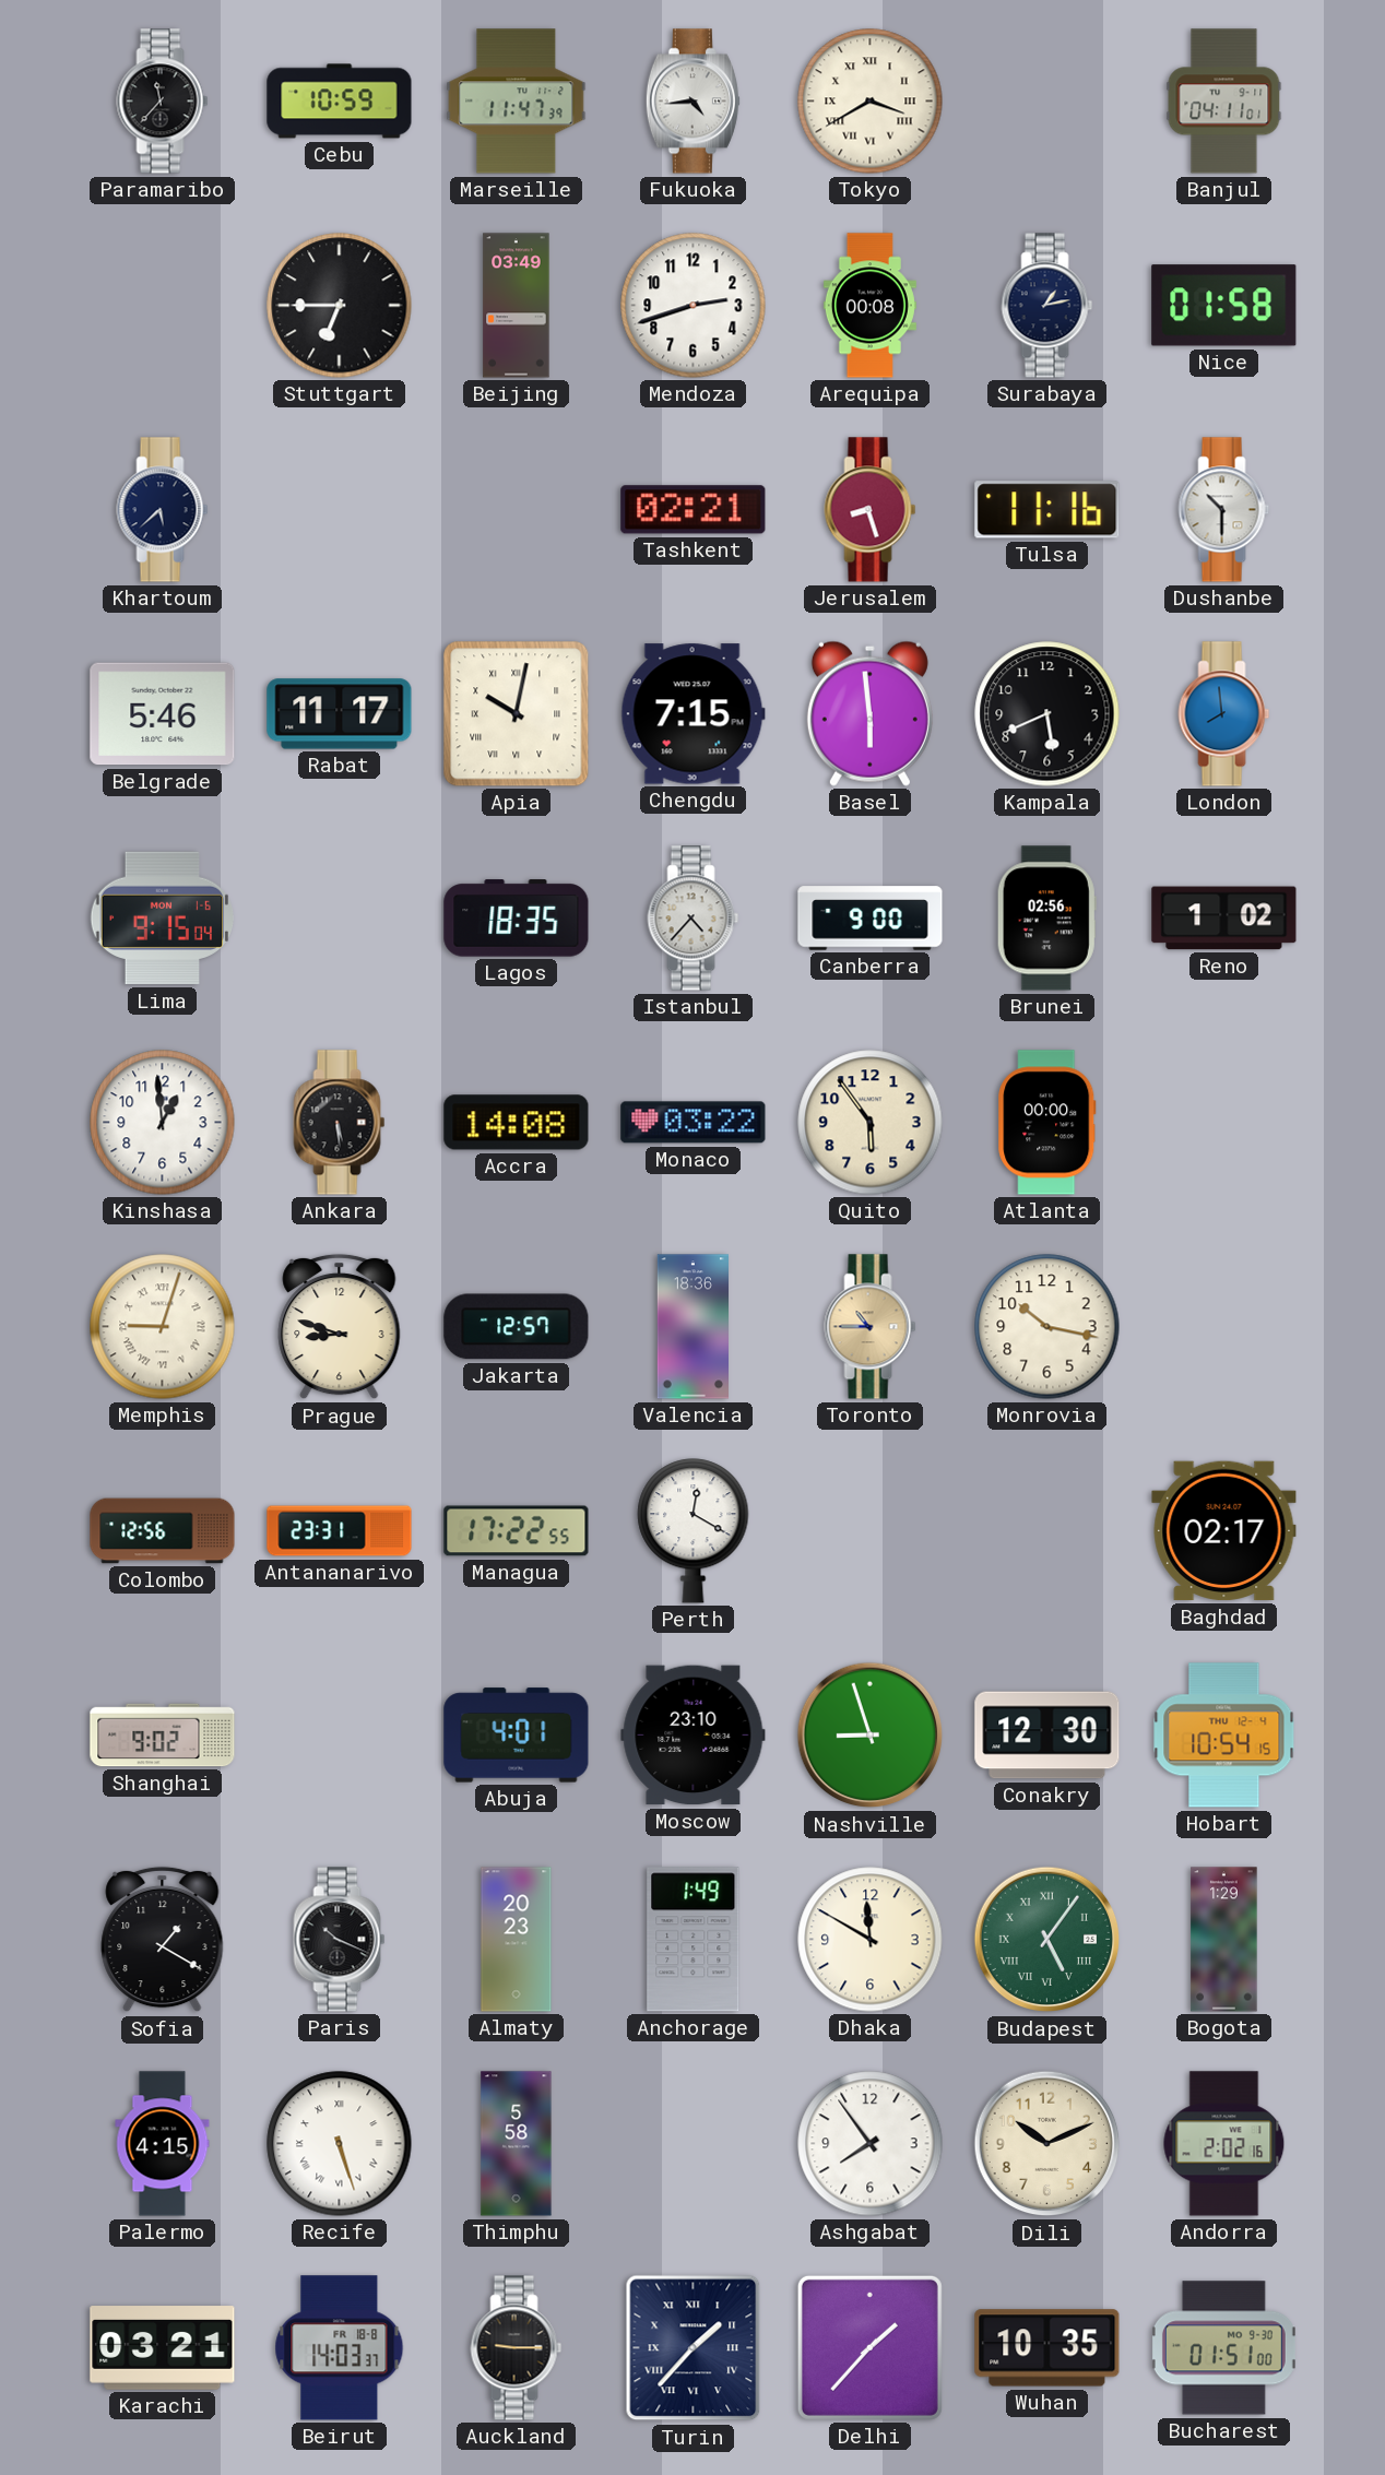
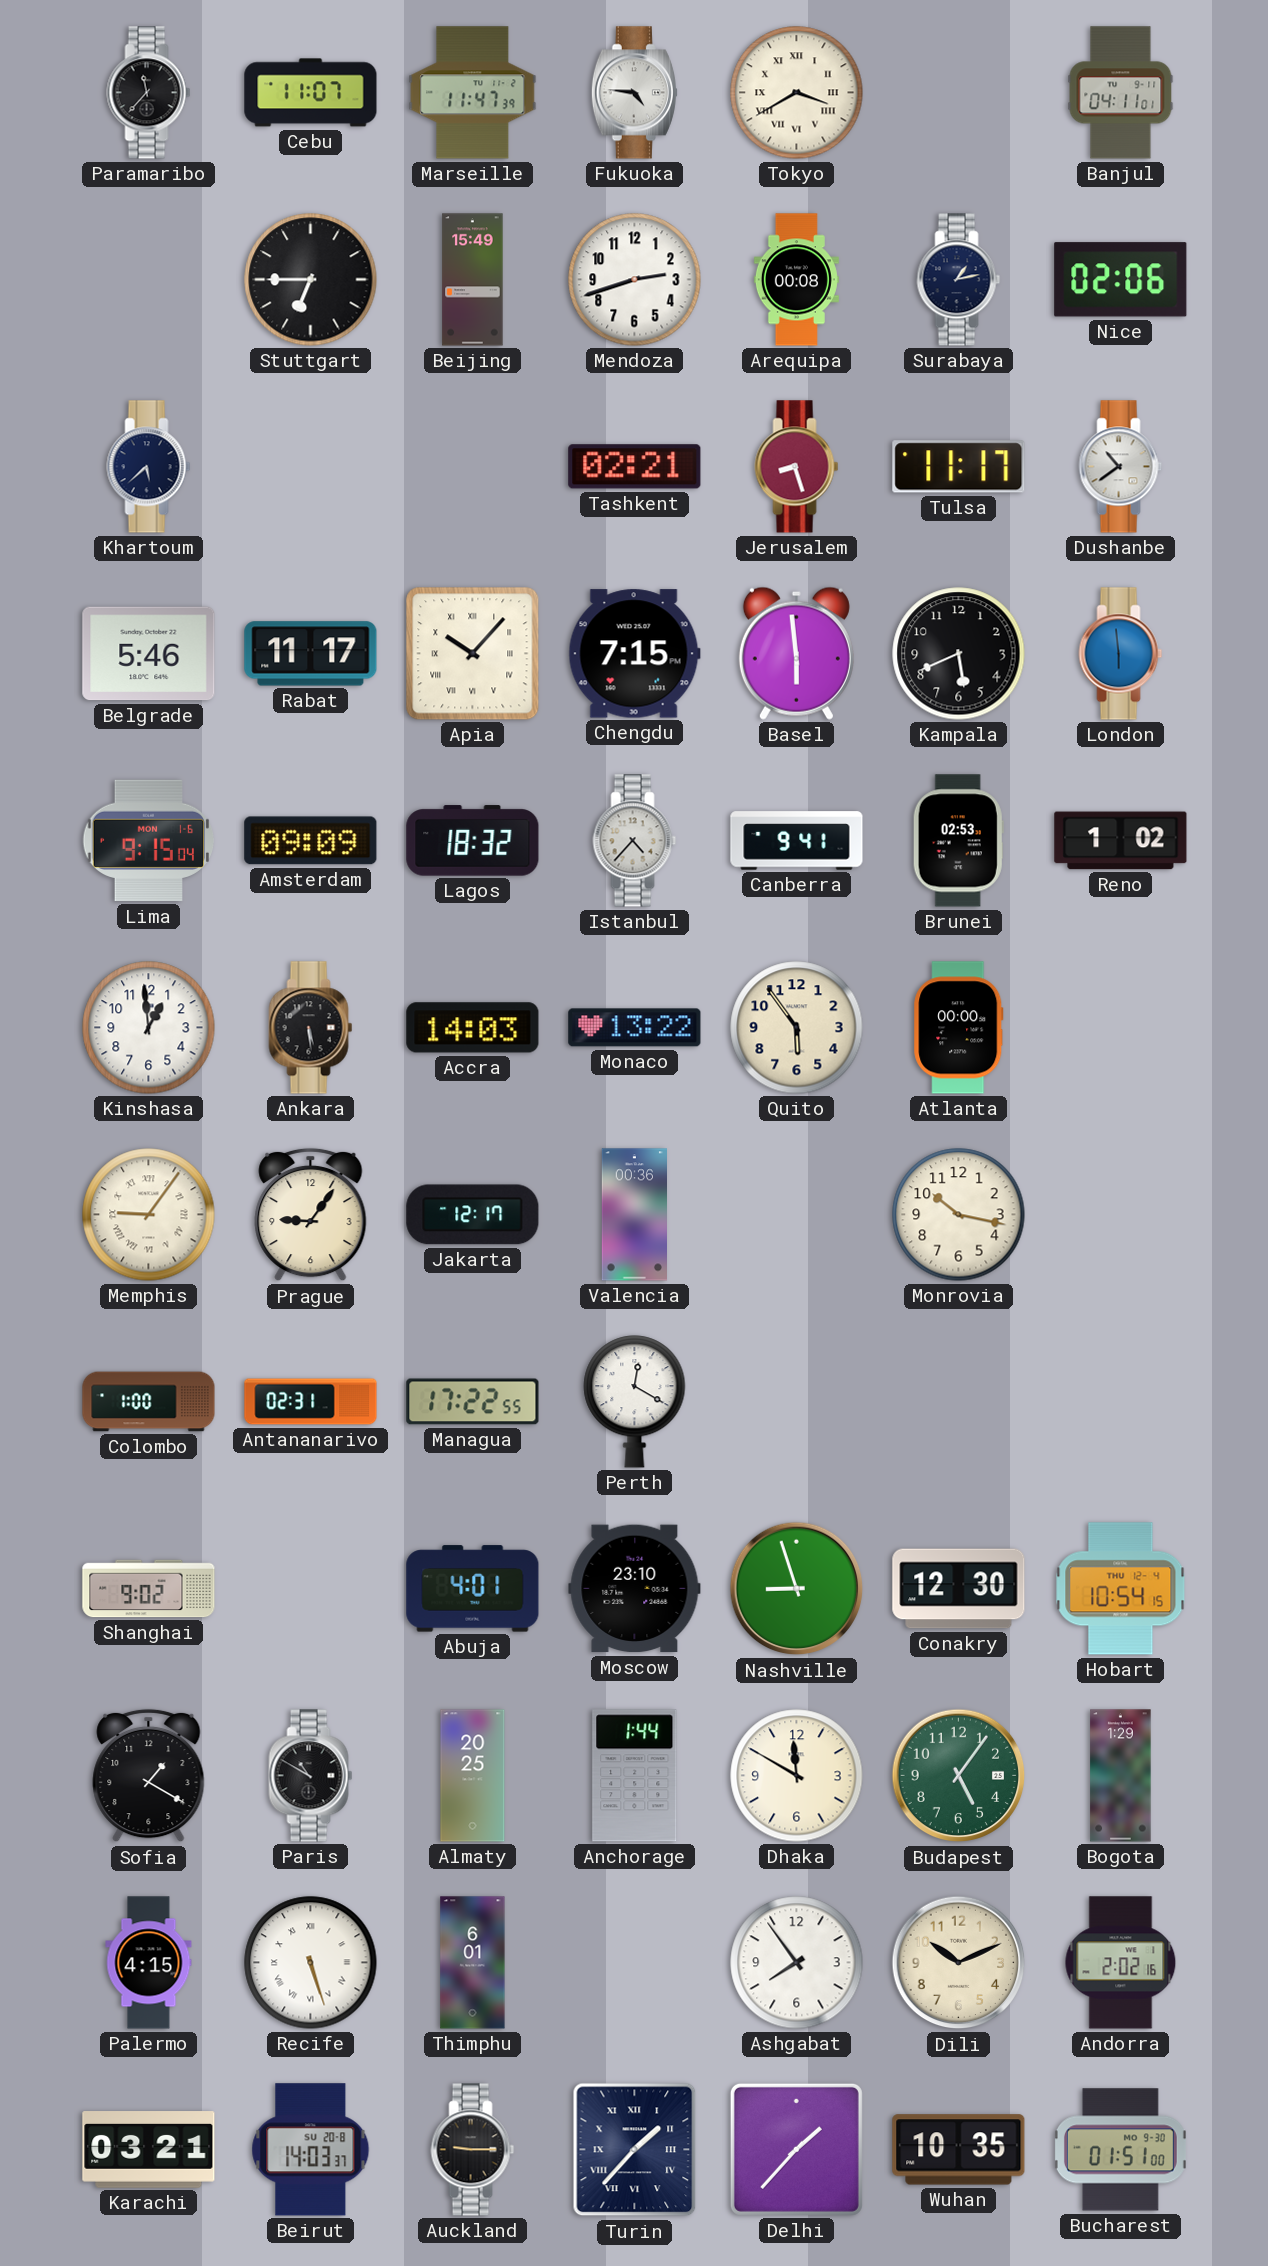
Cebu: 10:59 -> 11:07
Fukuoka: 4:44 -> 4:46
Beijing: 03:49 -> 15:49
Nice: 01:58 -> 02:06
Tulsa: 11:16 -> 11:17
Dushanbe: 10:30 -> 10:39
Apia: 10:02 -> 10:07
London: 7:59 -> 5:59
Amsterdam: none -> 09:09
Lagos: 18:35 -> 18:32
Canberra: 9:00 -> 9:41
Brunei: 02:56 -> 02:53
Accra: 14:08 -> 14:03
Monaco: 03:22 -> 13:22
Memphis: 9:03 -> 9:06
Prague: 8:48 -> 9:06
Jakarta: 12:57 -> 12:17
Valencia: 18:36 -> 00:36
Toronto: 10:45 -> none
Colombo: 12:56 -> 1:00
Antananarivo: 23:31 -> 02:31
Baghdad: 02:17 -> none
Paris: 10:19 -> 10:50
Almaty: 20:23 -> 20:25
Anchorage: 1:49 -> 1:44
Budapest numerals: Roman -> Arabic
Thimphu: 5:58 -> 6:01
Beirut date: FR 18-8 -> SU 20-8
